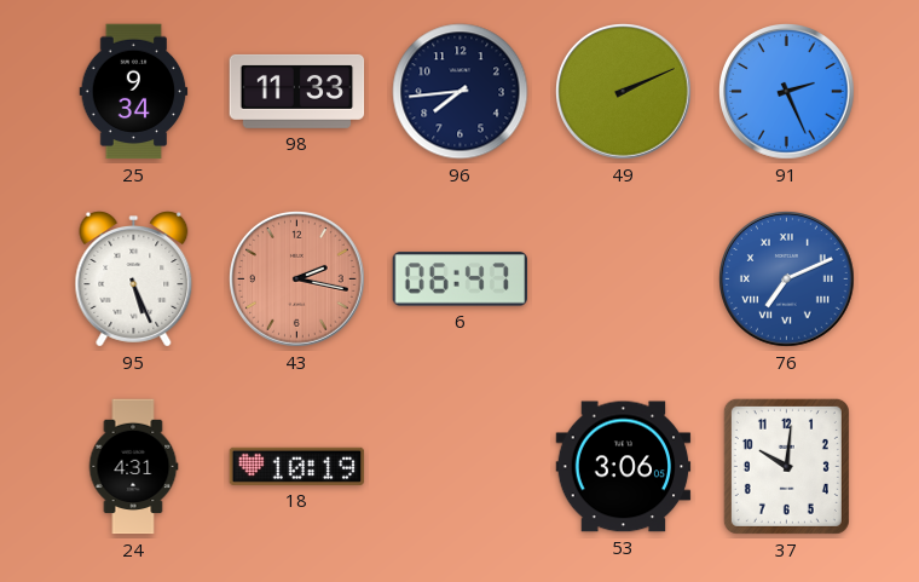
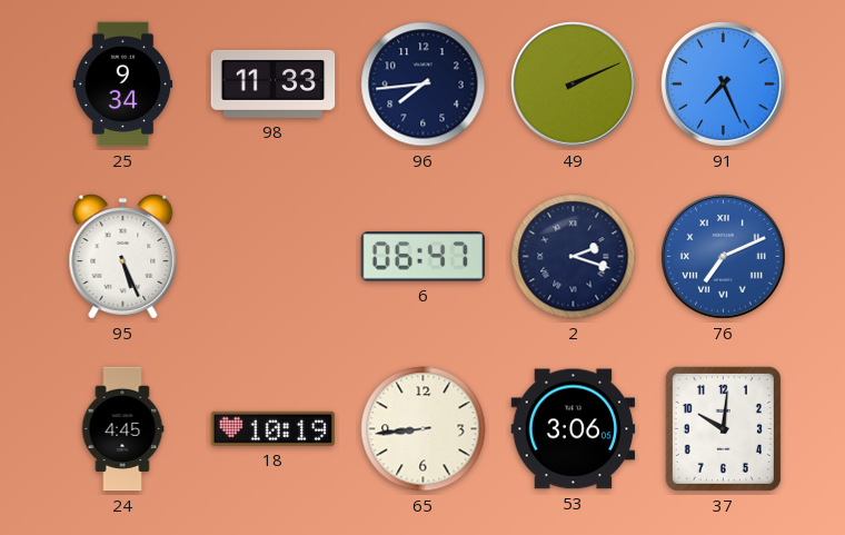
91: 2:26 -> 7:26
43: 2:17 -> none
2: none -> 2:18
24: 4:31 -> 4:45
65: none -> 8:44
